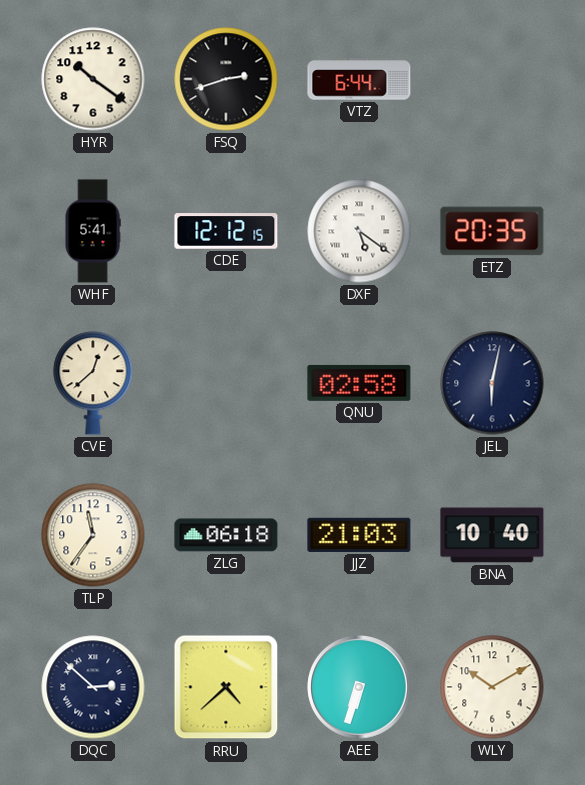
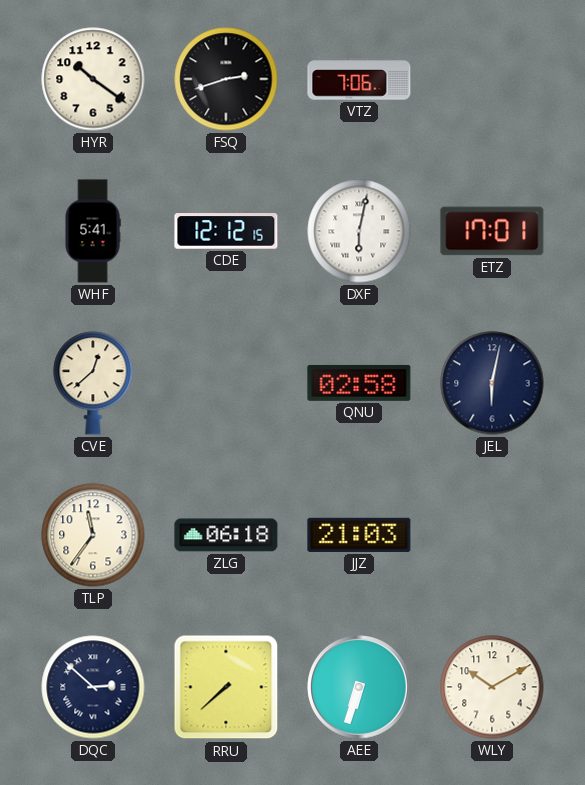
VTZ: 6:44 -> 7:06
DXF: 5:21 -> 6:02
ETZ: 20:35 -> 17:01
BNA: 10:40 -> none
RRU: 4:38 -> 7:38
